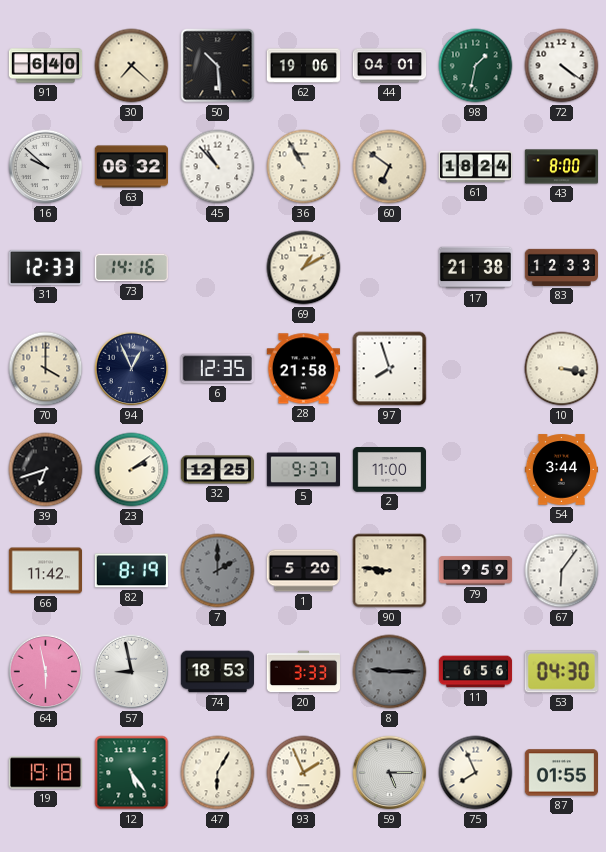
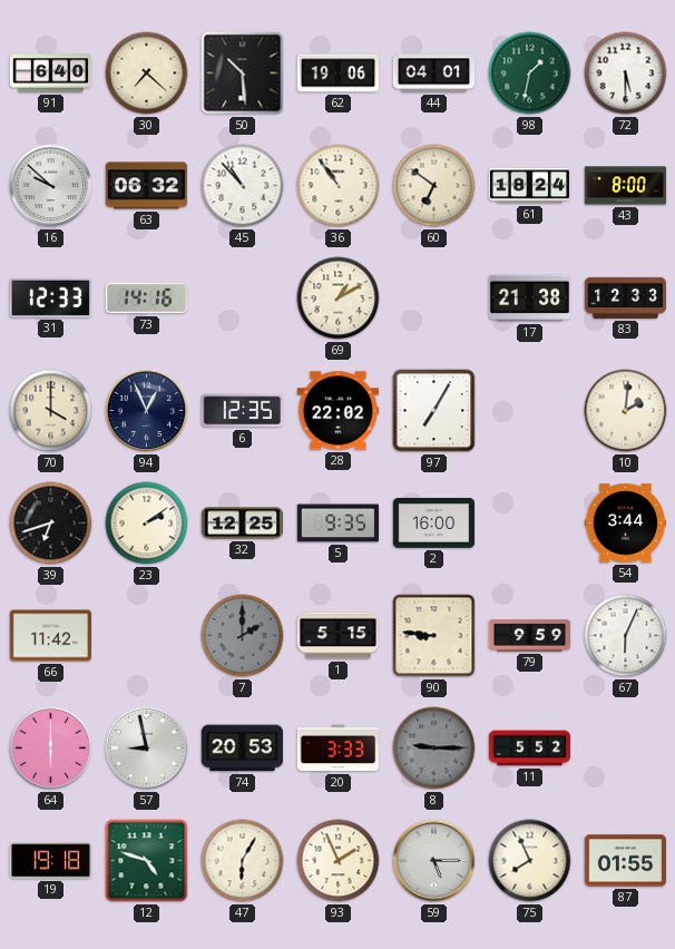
72: 4:21 -> 5:30
36: 10:55 -> 10:54
28: 21:58 -> 22:02
97: 7:57 -> 7:05
10: 3:17 -> 2:01
5: 9:37 -> 9:35
2: 11:00 -> 16:00
82: 8:19 -> none
1: 5:20 -> 5:15
67: 6:06 -> 6:04
64: 5:58 -> 6:00
74: 18:53 -> 20:53
11: 6:56 -> 5:52
53: 04:30 -> none
12: 5:24 -> 4:48
